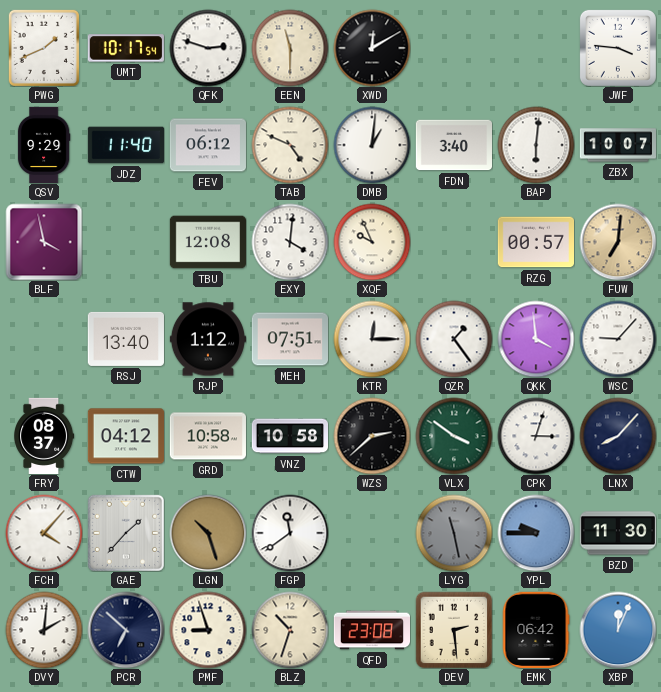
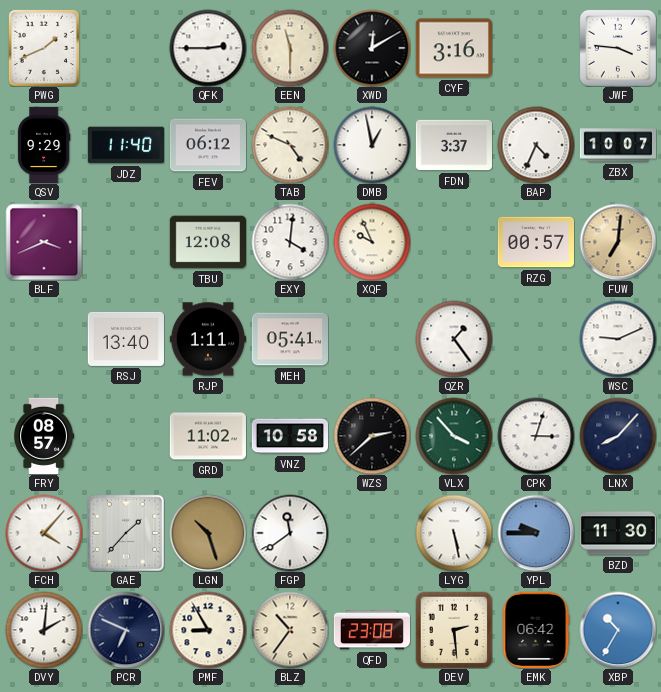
UMT: 10:17 -> none
QFK: 2:48 -> 2:45
CYF: none -> 3:16
DMB: 1:01 -> 12:58
FDN: 3:40 -> 3:37
BAP: 6:01 -> 4:34
BLF: 3:58 -> 3:41
RJP: 1:12 -> 1:11
MEH: 07:51 -> 05:41
KTR: 12:15 -> none
QKK: 3:59 -> none
WSC: 9:07 -> 9:11
FRY: 08:37 -> 08:57
CTW: 04:12 -> none
GRD: 10:58 -> 11:02
VLX: 3:51 -> 3:53
LYG: 11:28 -> 5:28
LYG dial: grey -> white
PCR: 6:52 -> 6:49
PMF: 8:57 -> 8:55
BLZ: 10:33 -> 10:36
XBP: 12:04 -> 10:35
